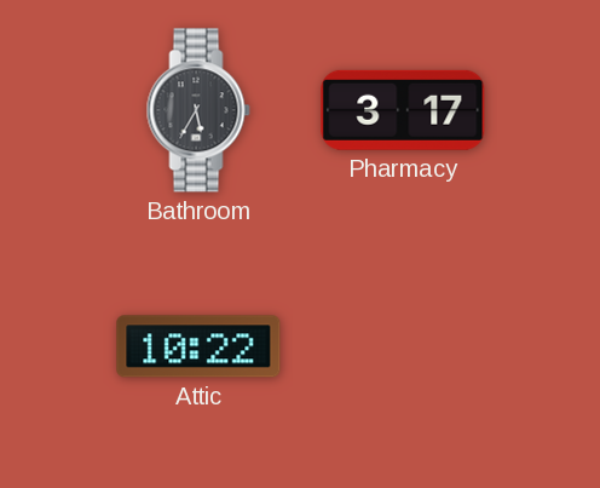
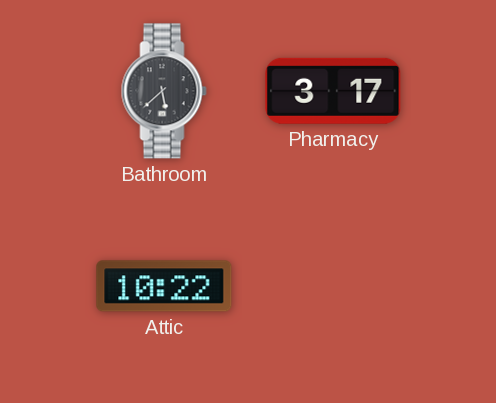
Bathroom: 5:35 -> 5:38
